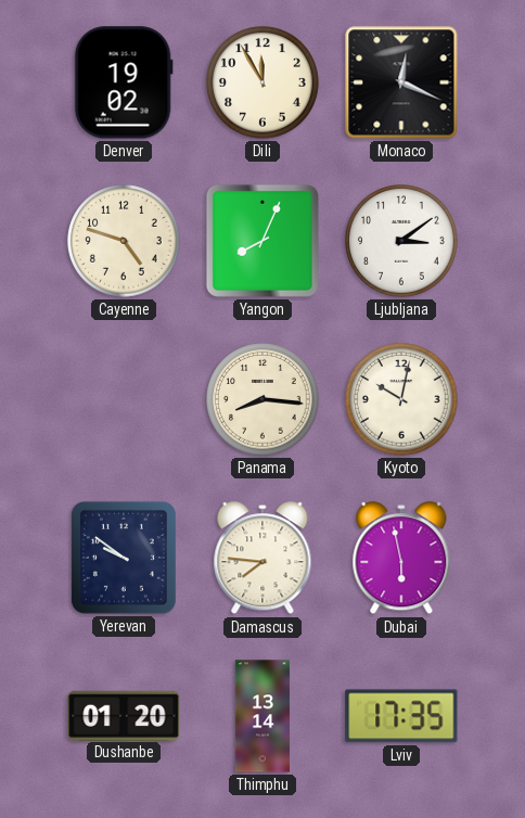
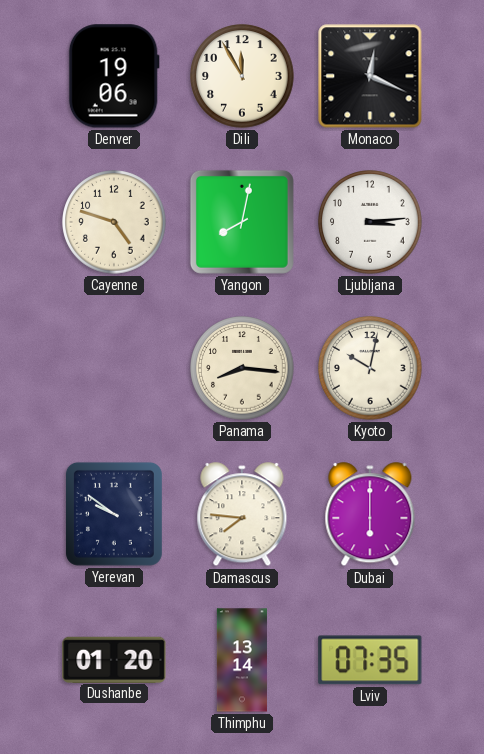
Denver: 19:02 -> 19:06
Yangon: 8:04 -> 8:02
Ljubljana: 3:09 -> 3:14
Dubai: 5:58 -> 6:00
Lviv: 17:35 -> 07:35
